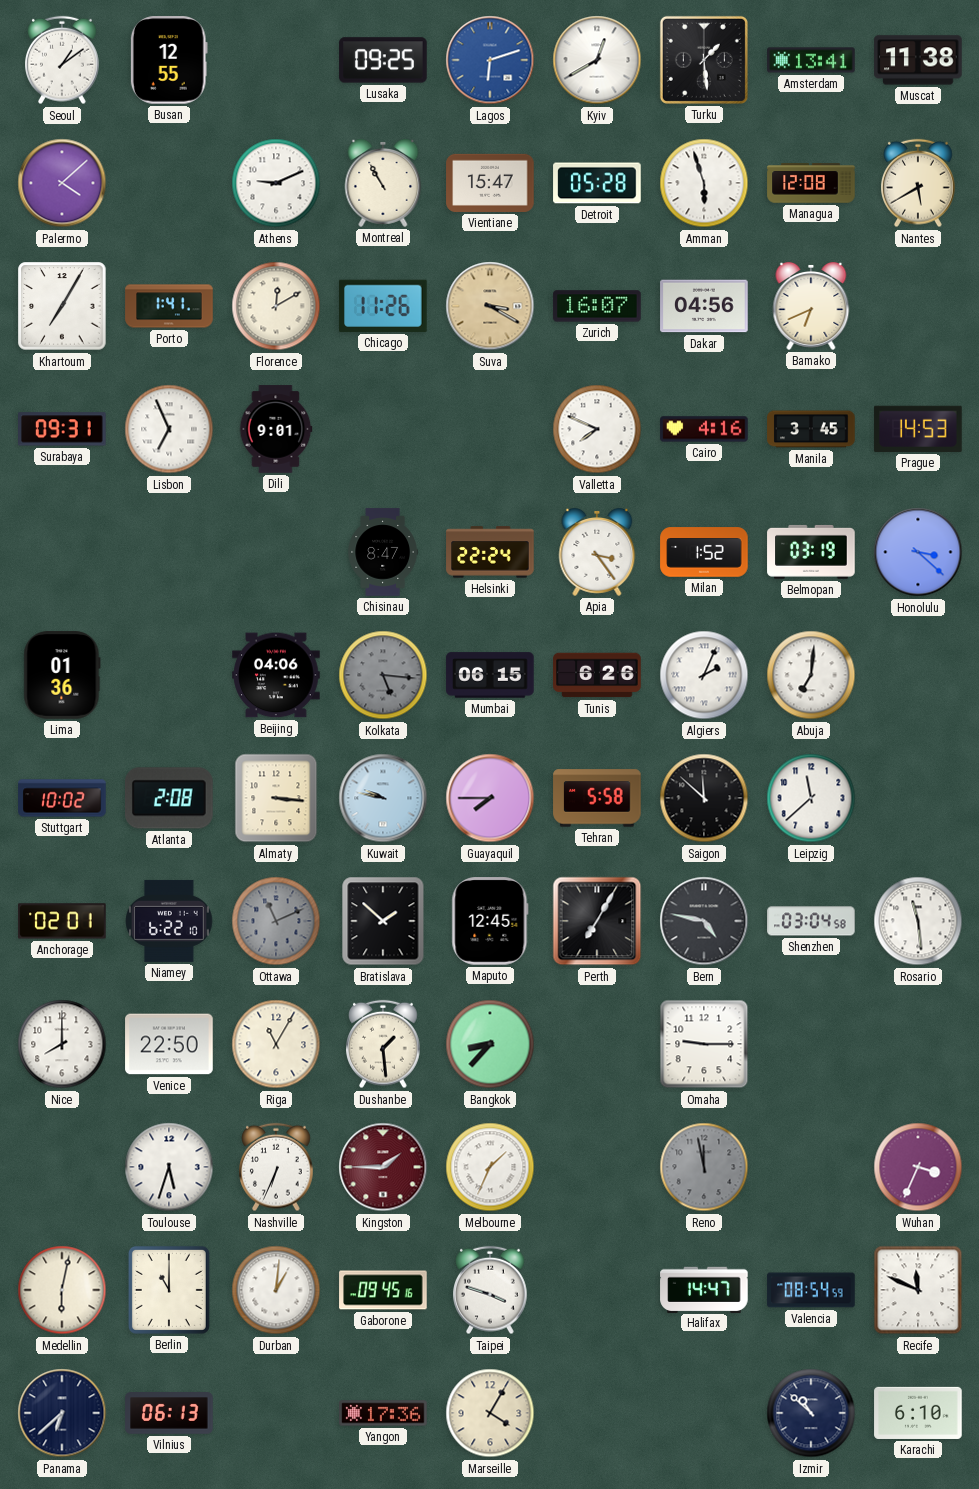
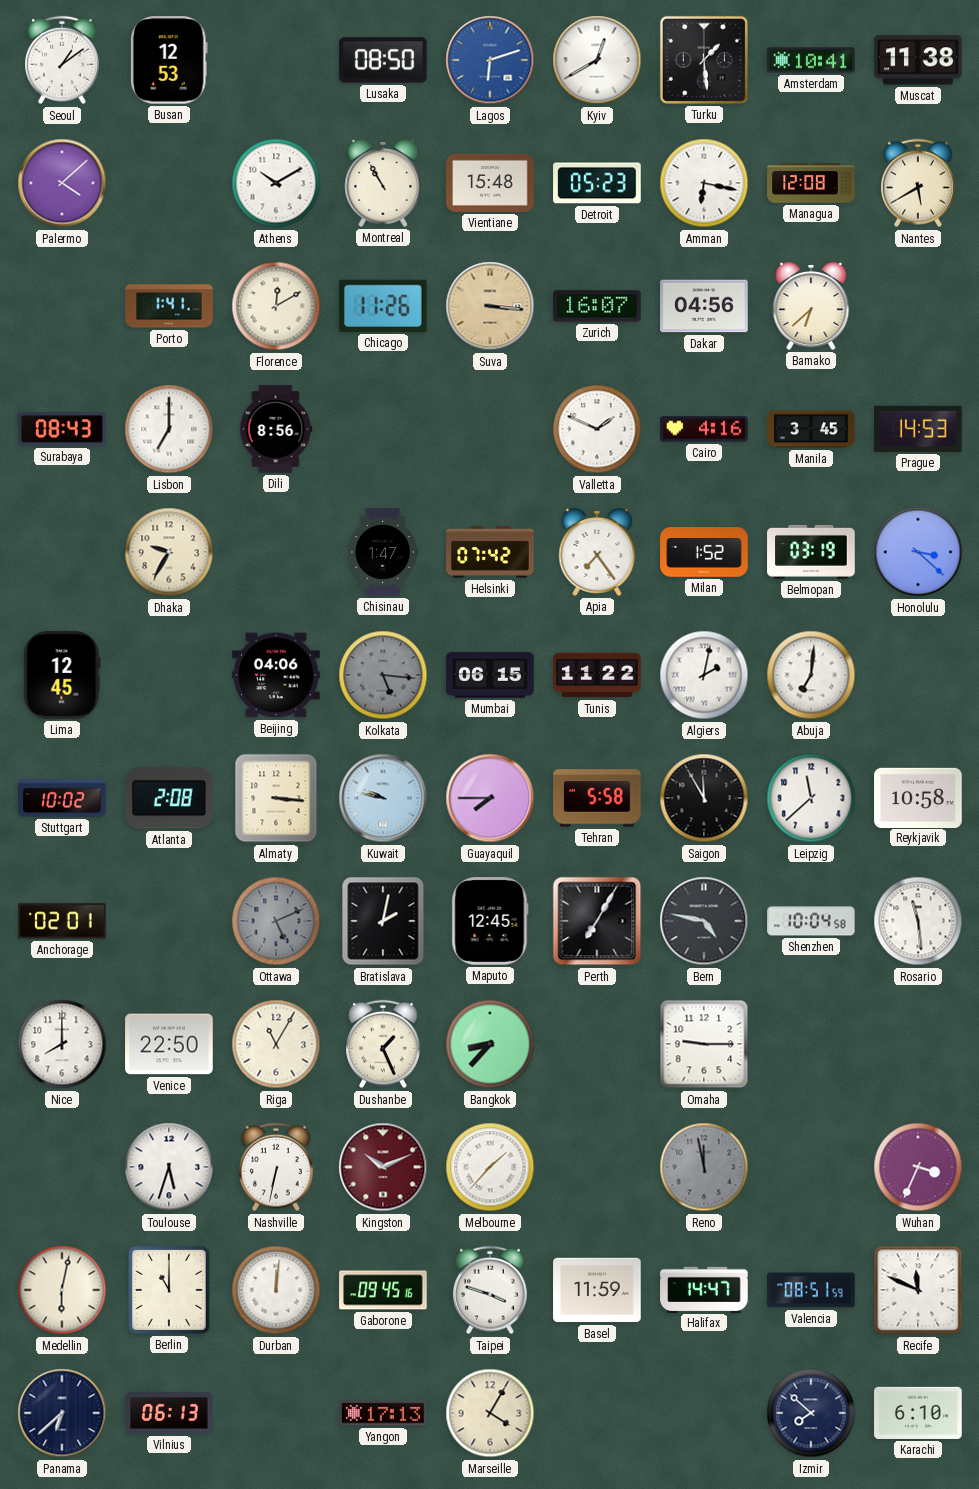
Busan: 12:55 -> 12:53
Lusaka: 09:25 -> 08:50
Amsterdam: 13:41 -> 10:41
Athens: 9:11 -> 10:10
Vientiane: 15:47 -> 15:48
Detroit: 05:28 -> 05:23
Amman: 5:57 -> 6:17
Khartoum: 7:05 -> none
Suva: 3:20 -> 3:16
Bamako: 6:41 -> 6:38
Surabaya: 09:31 -> 08:43
Lisbon: 6:56 -> 7:00
Dili: 9:01 -> 8:56
Valletta: 7:49 -> 1:49
Dhaka: none -> 9:35
Chisinau: 8:47 -> 1:47
Helsinki: 22:24 -> 07:42
Apia: 3:24 -> 7:24
Lima: 01:36 -> 12:45
Tunis: 6:26 -> 11:22
Algiers: 2:04 -> 2:02
Saigon: 11:52 -> 11:55
Reykjavik: none -> 10:58
Niamey: 6:22 -> none
Ottawa: 11:11 -> 5:11
Bratislava: 1:52 -> 2:02
Shenzhen: 03:04 -> 10:04
Dushanbe: 1:29 -> 1:26
Nashville: 6:34 -> 6:32
Kingston: 1:45 -> 10:11
Melbourne: 1:34 -> 1:37
Durban: 1:01 -> 12:01
Basel: none -> 11:59
Valencia: 08:54 -> 08:51
Yangon: 17:36 -> 17:13
Izmir: 10:52 -> 7:52
